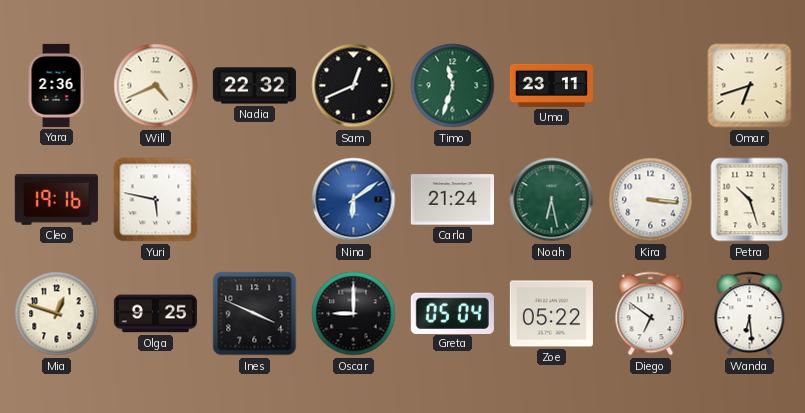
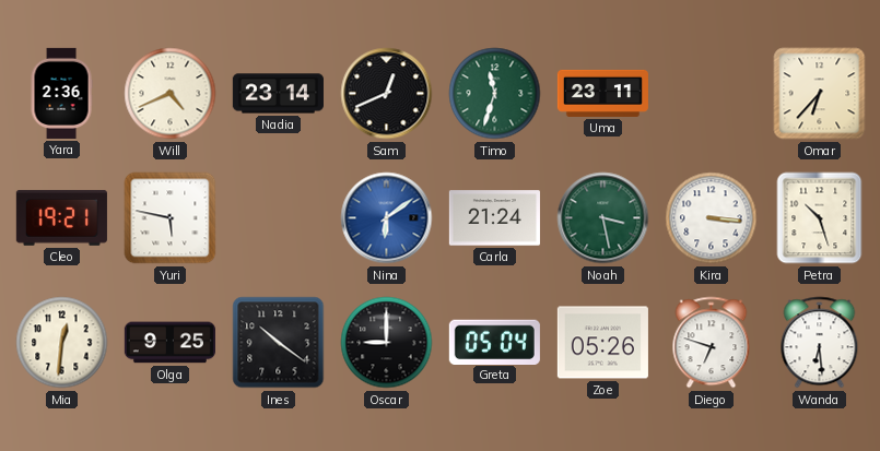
Nadia: 22:32 -> 23:14
Omar: 6:42 -> 6:37
Cleo: 19:16 -> 19:21
Noah: 6:28 -> 3:28
Mia: 12:48 -> 12:31
Ines: 3:49 -> 10:21
Zoe: 05:22 -> 05:26
Diego: 6:51 -> 6:48
